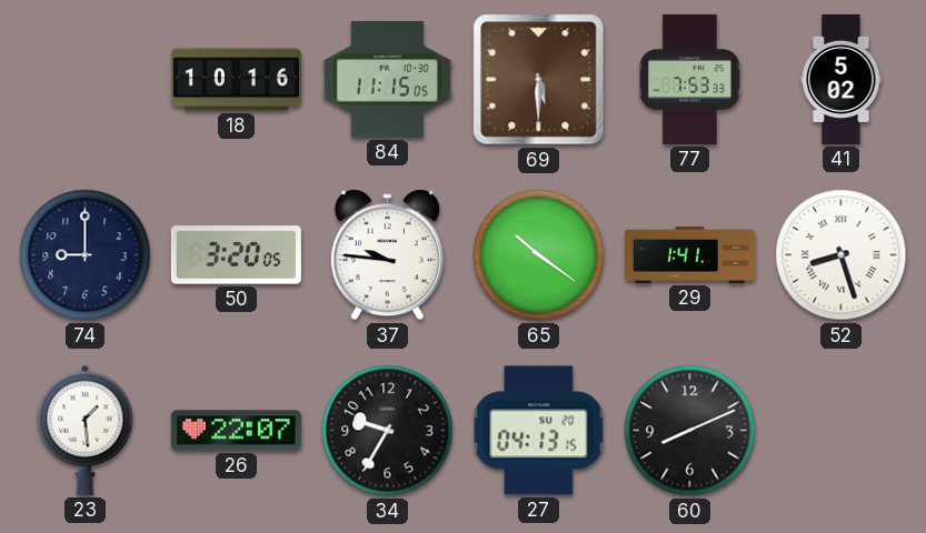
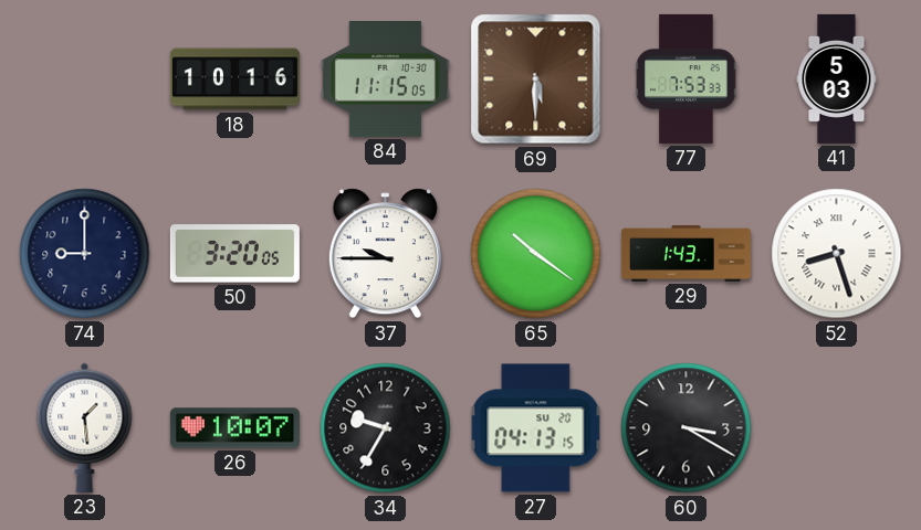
41: 5:02 -> 5:03
37: 9:46 -> 9:45
29: 1:41 -> 1:43
26: 22:07 -> 10:07
60: 8:11 -> 3:20
